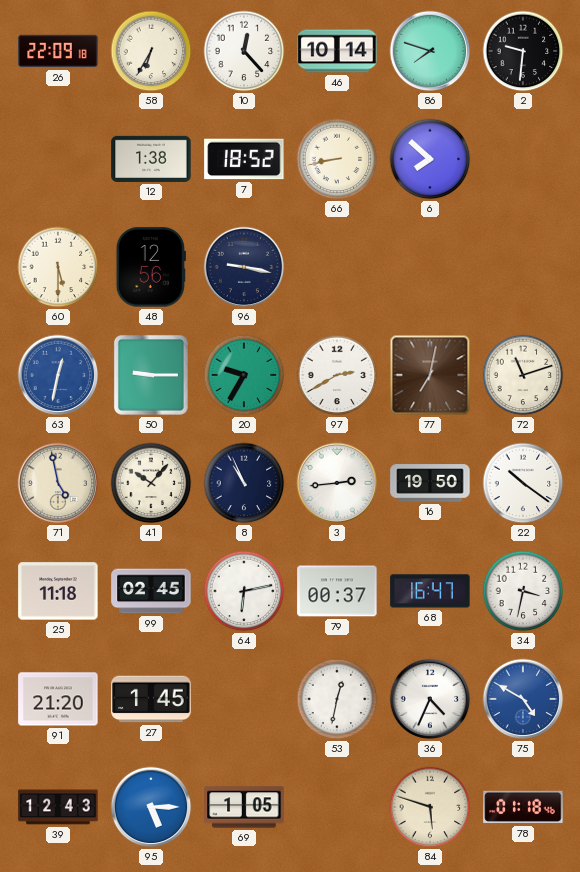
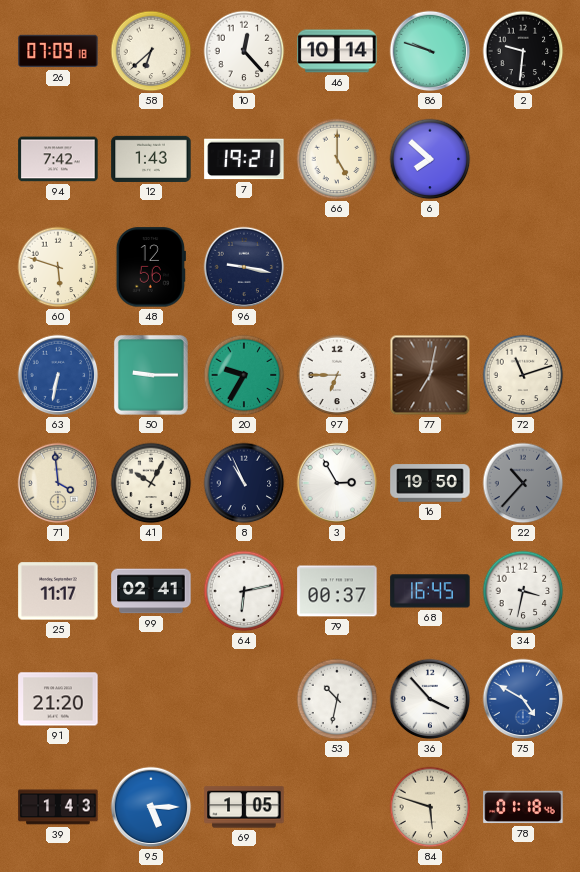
26: 22:09 -> 07:09
58: 6:35 -> 6:38
86: 7:48 -> 9:48
94: none -> 7:42
12: 1:38 -> 1:43
7: 18:52 -> 19:21
66: 8:43 -> 5:00
60: 5:30 -> 5:48
63: 12:32 -> 6:32
97: 2:40 -> 6:45
71: 4:58 -> 3:59
41: 10:07 -> 10:05
3: 2:44 -> 2:55
22: 10:21 -> 10:37
22 dial: white -> grey
25: 11:18 -> 11:17
99: 02:45 -> 02:41
68: 16:47 -> 16:45
27: 1:45 -> none
53: 12:32 -> 10:32
36: 4:34 -> 3:53
39: 12:43 -> 1:43
